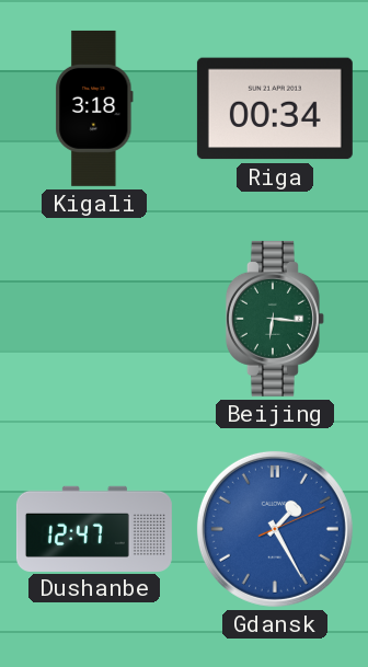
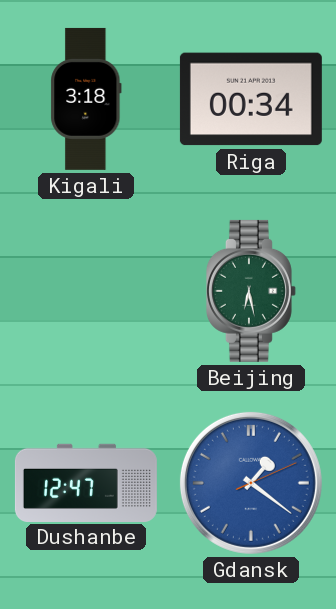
Beijing: 6:16 -> 6:28
Gdansk: 1:25 -> 1:21
